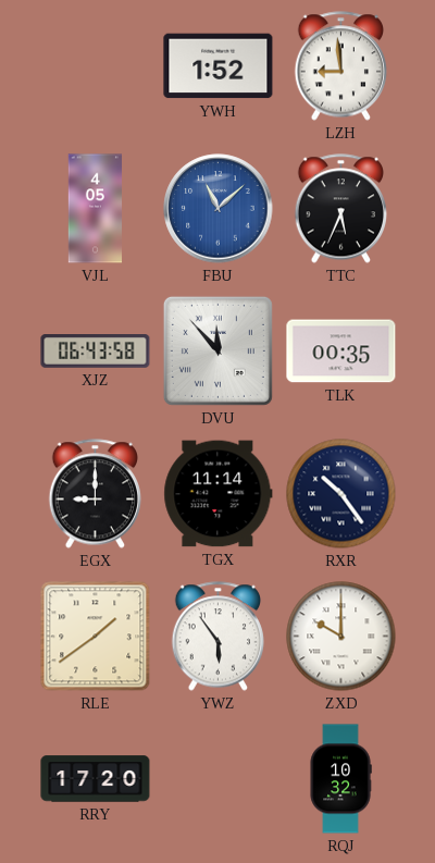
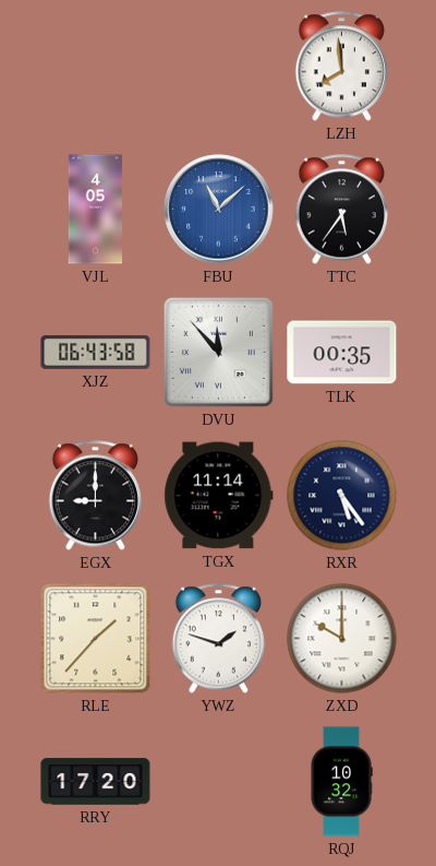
YWH: 1:52 -> none
LZH: 8:59 -> 7:59
TTC: 5:34 -> 5:36
RXR: 10:24 -> 5:24
RLE: 1:39 -> 1:37
YWZ: 5:54 -> 1:48
